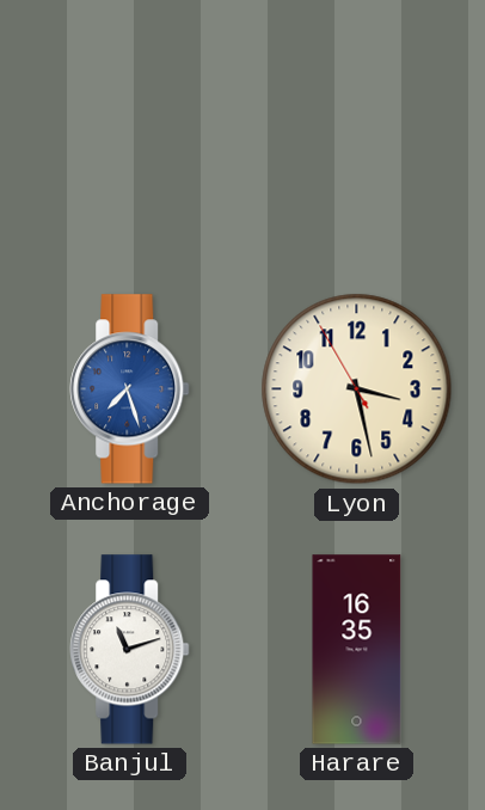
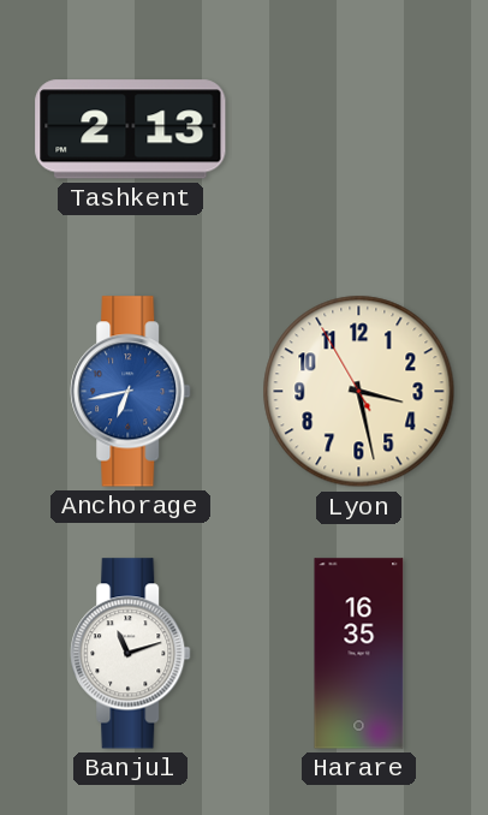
Tashkent: none -> 2:13
Anchorage: 7:27 -> 6:43
